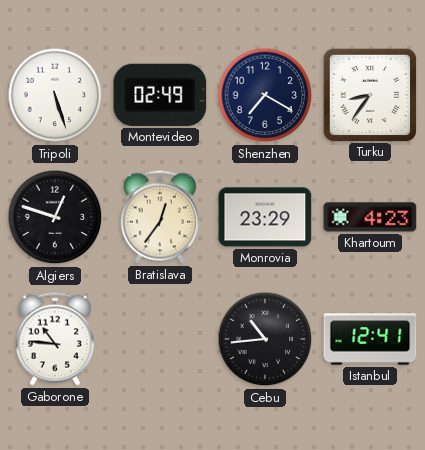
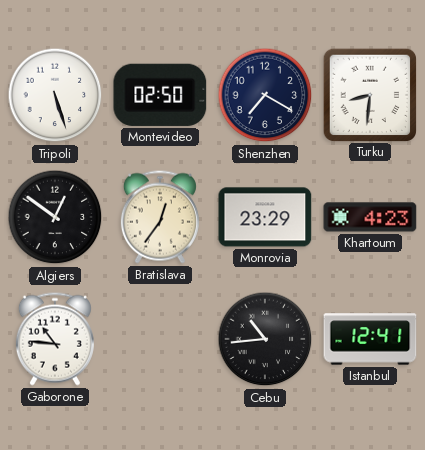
Montevideo: 02:49 -> 02:50
Turku: 8:36 -> 8:31
Algiers: 12:48 -> 12:51
